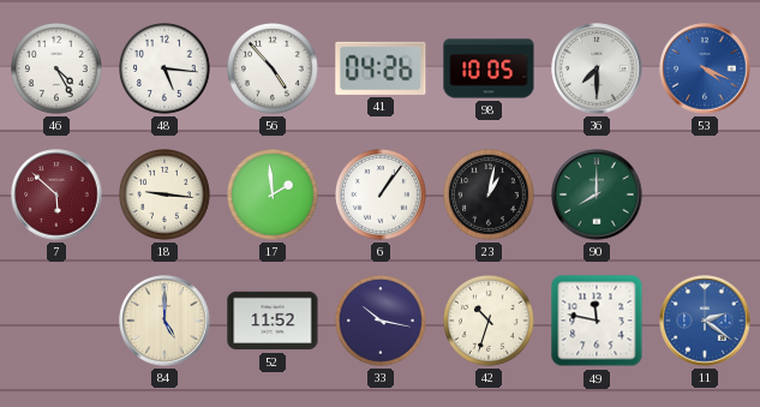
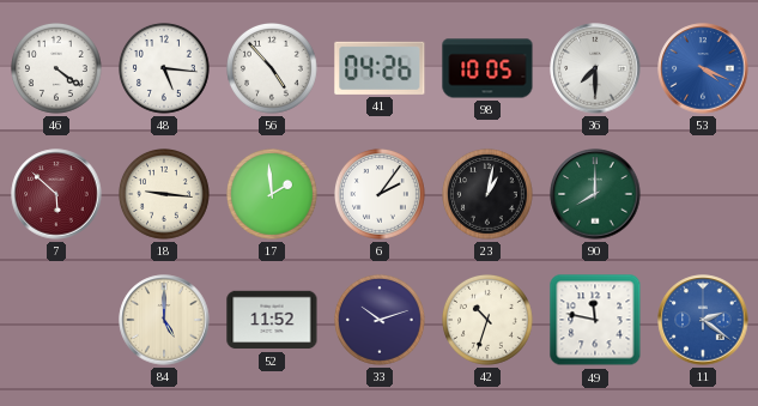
46: 4:25 -> 4:21
6: 1:06 -> 2:06
33: 10:17 -> 10:12
